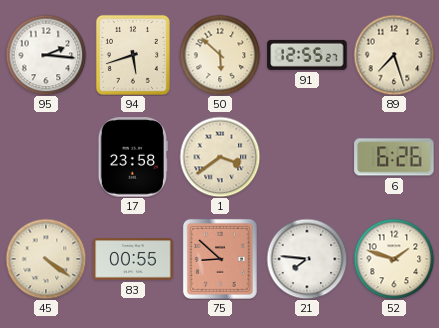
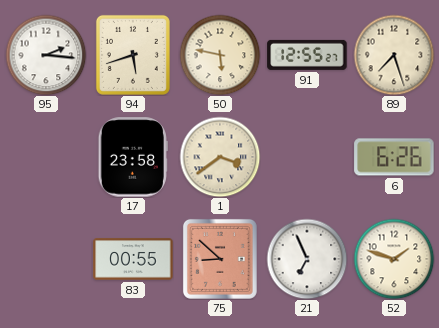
50: 5:52 -> 5:47
45: 4:21 -> none
21: 7:46 -> 6:56
